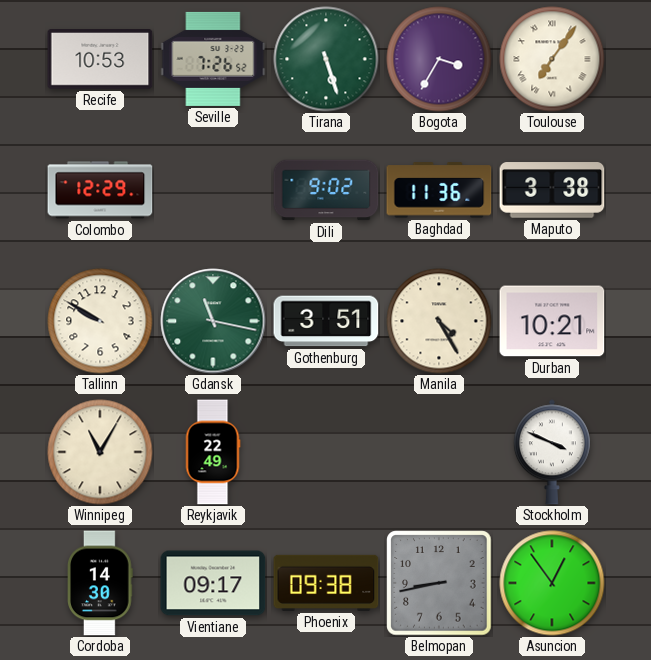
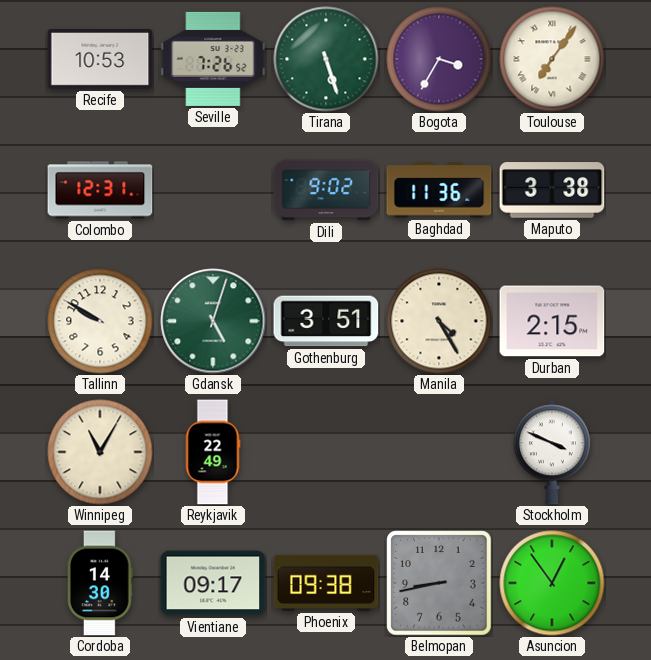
Colombo: 12:29 -> 12:31
Gdansk: 11:17 -> 5:03
Durban: 10:21 -> 2:15
